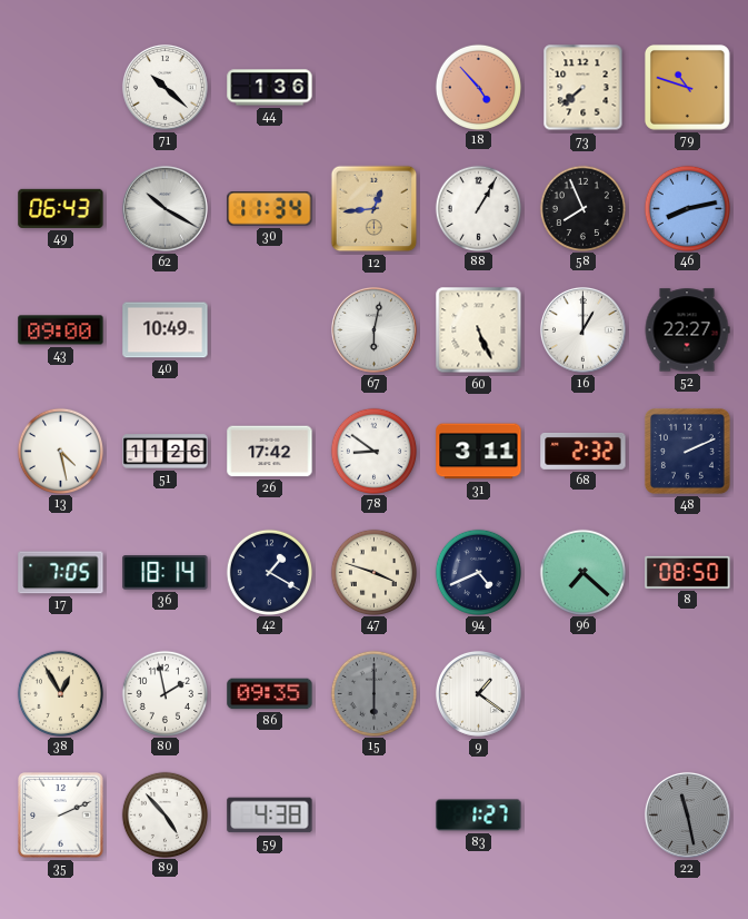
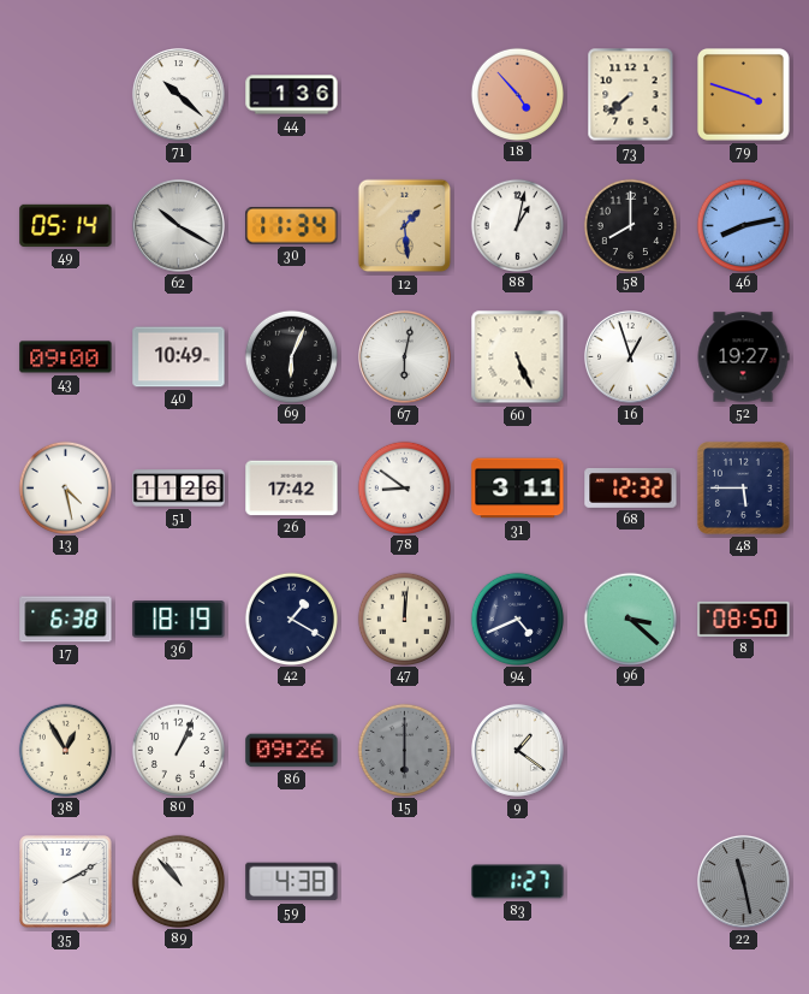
79: 10:48 -> 3:48
49: 06:43 -> 05:14
12: 12:44 -> 1:29
88: 1:05 -> 1:02
58: 7:56 -> 8:00
69: none -> 6:04
16: 1:00 -> 12:57
52: 22:27 -> 19:27
68: 2:32 -> 12:32
48: 2:11 -> 5:45
17: 7:05 -> 6:38
36: 18:14 -> 18:19
47: 3:48 -> 12:01
96: 7:22 -> 3:22
80: 1:58 -> 1:04
86: 09:35 -> 09:26
35: 2:11 -> 2:10
89: 4:53 -> 10:53
